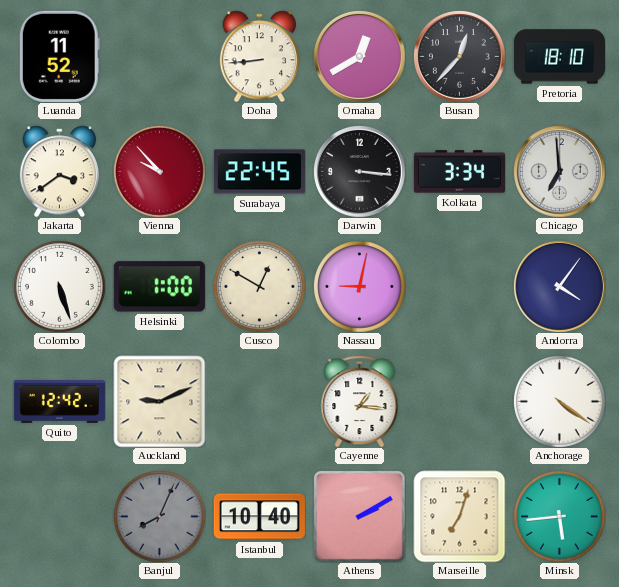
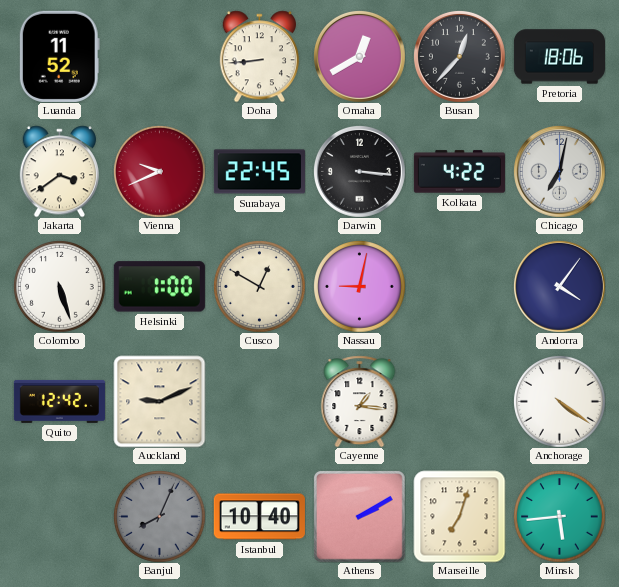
Pretoria: 18:10 -> 18:06
Vienna: 9:53 -> 9:41
Kolkata: 3:34 -> 4:22
Chicago: 6:59 -> 7:02
